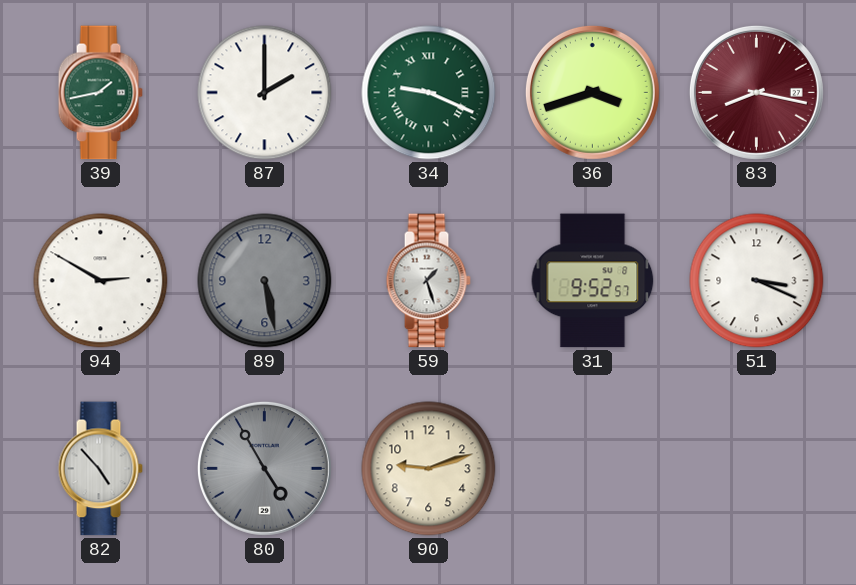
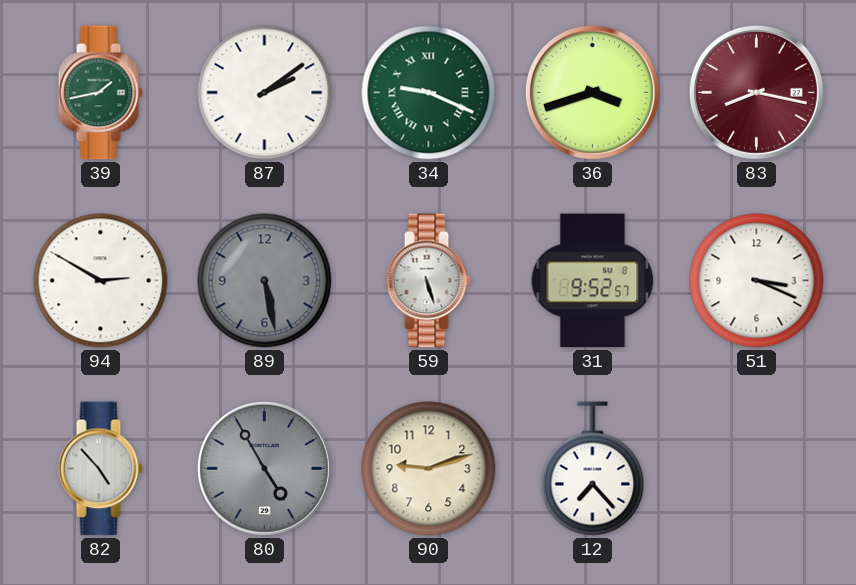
87: 2:00 -> 2:09
59: 1:27 -> 5:27
12: none -> 7:23
